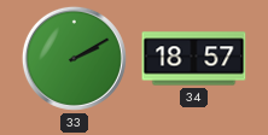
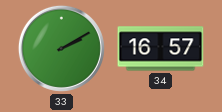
34: 18:57 -> 16:57
